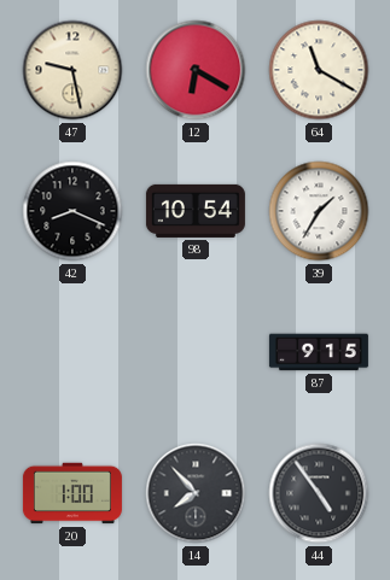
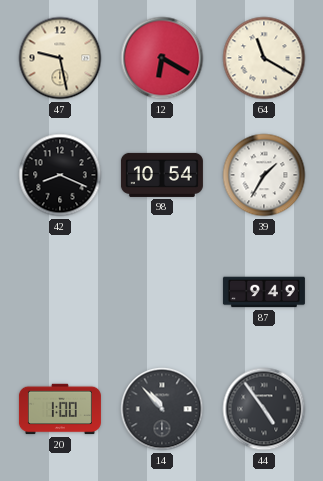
87: 9:15 -> 9:49
14: 7:53 -> 10:53
